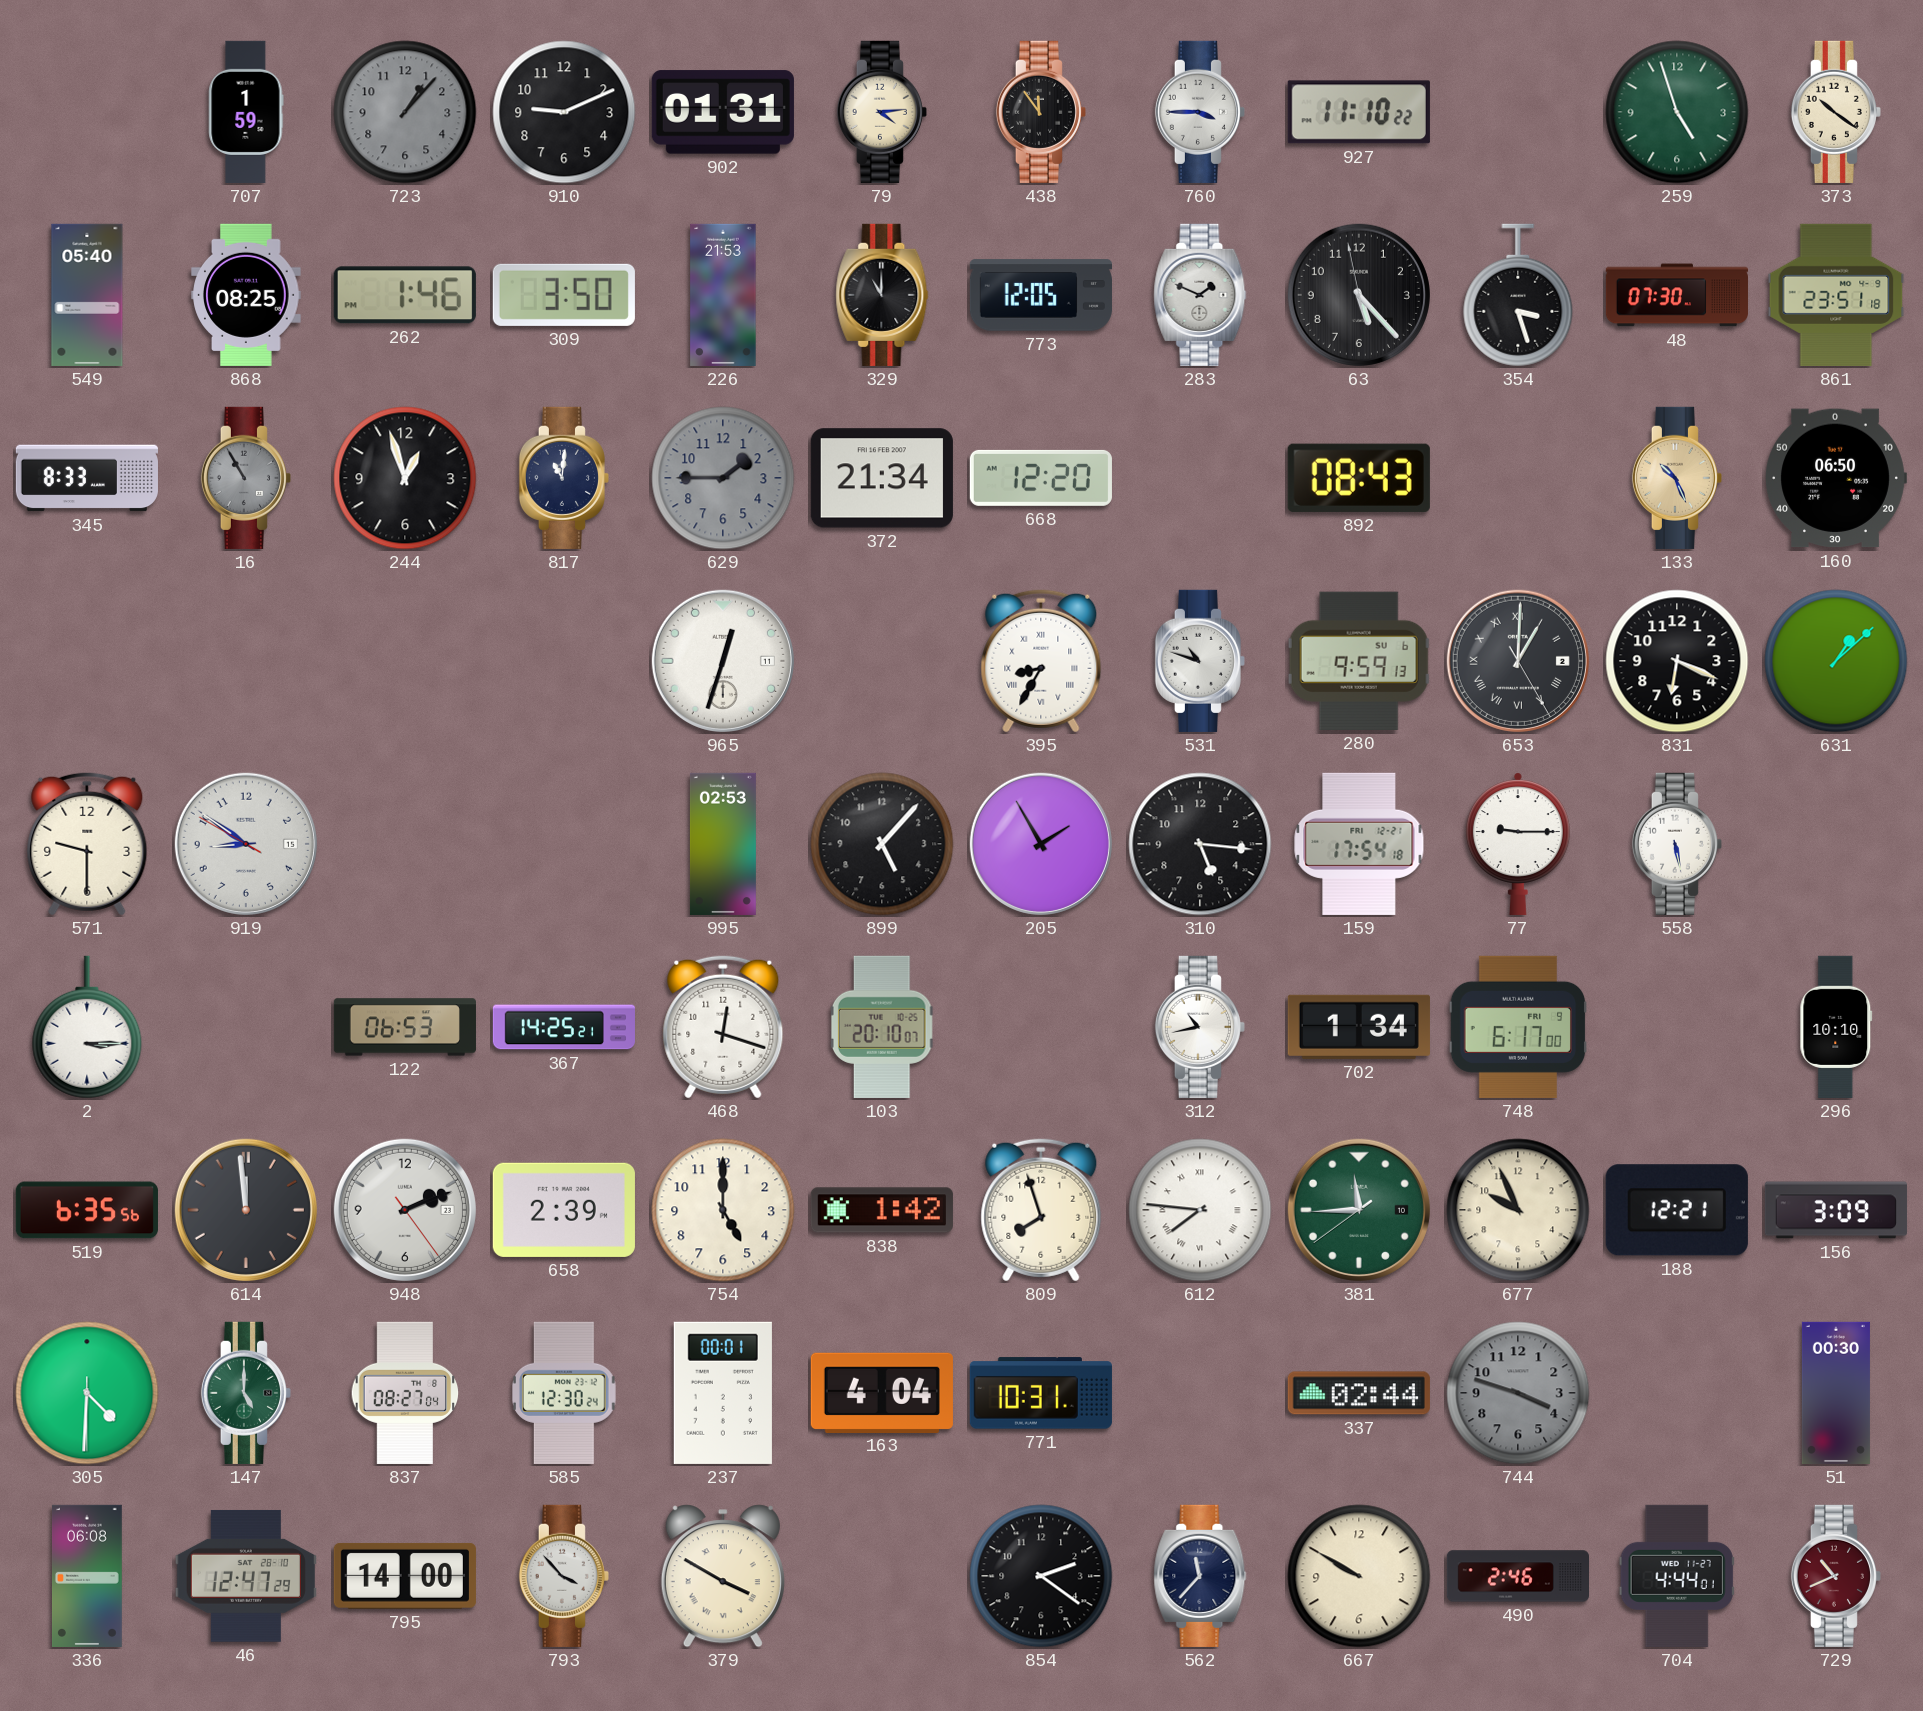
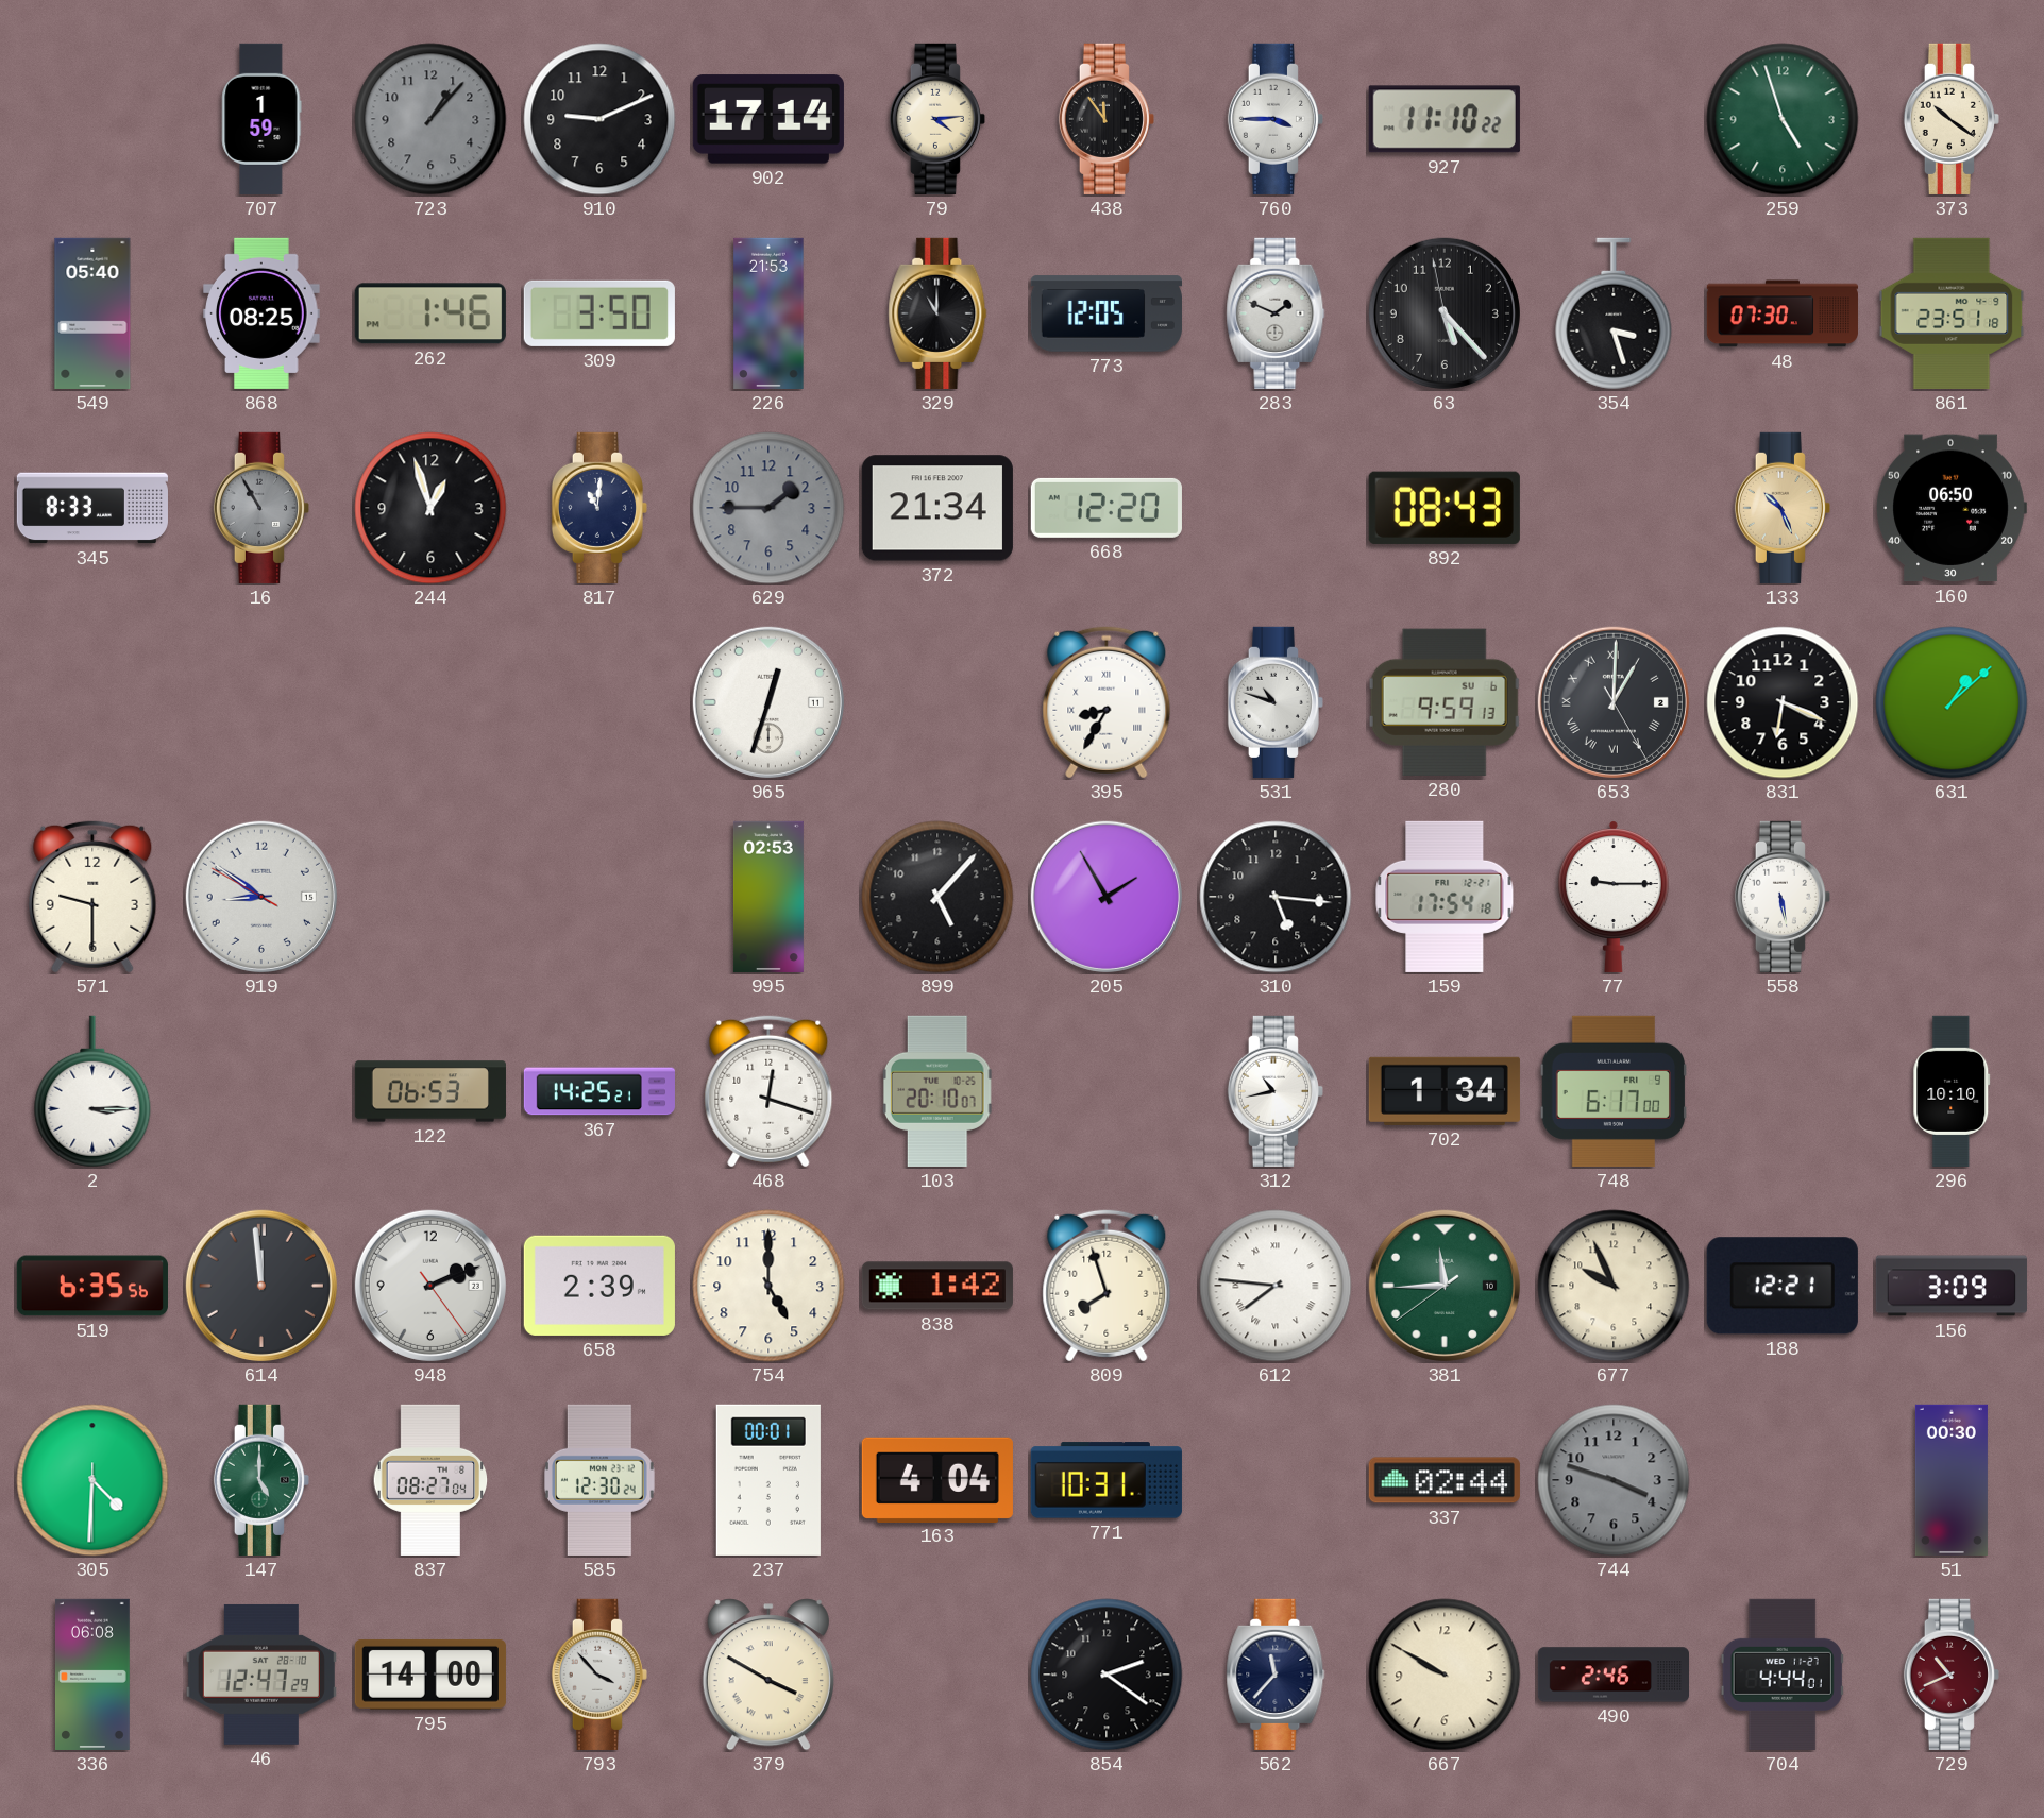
902: 01:31 -> 17:14
